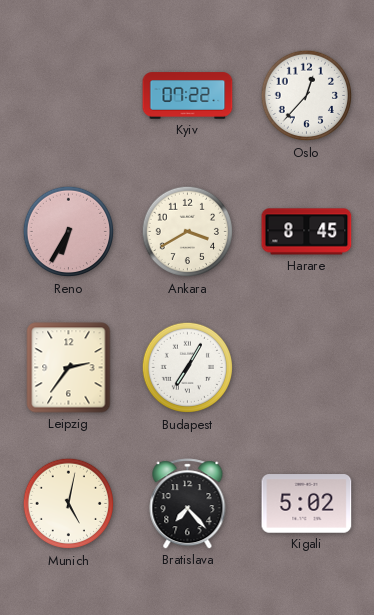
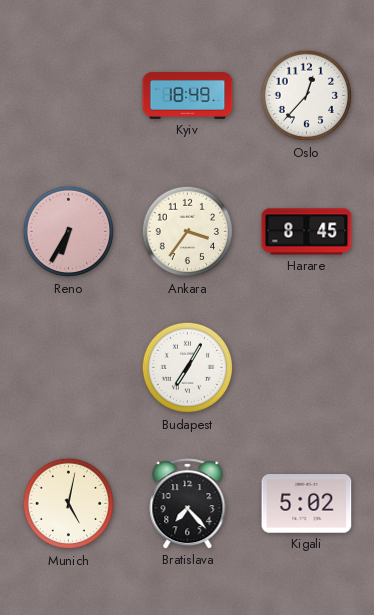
Kyiv: 07:22 -> 18:49
Ankara: 3:40 -> 3:36
Leipzig: 2:36 -> none
